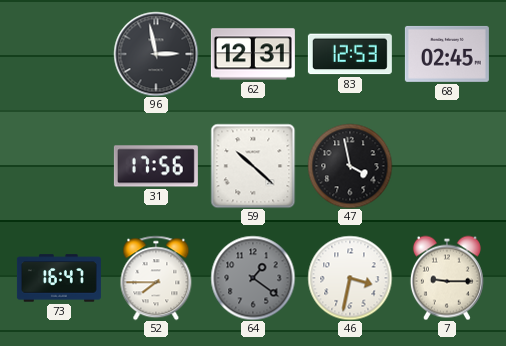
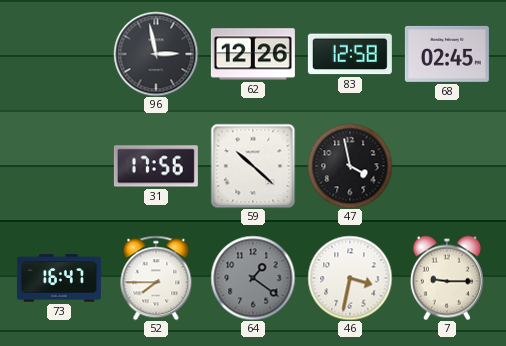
62: 12:31 -> 12:26
83: 12:53 -> 12:58
